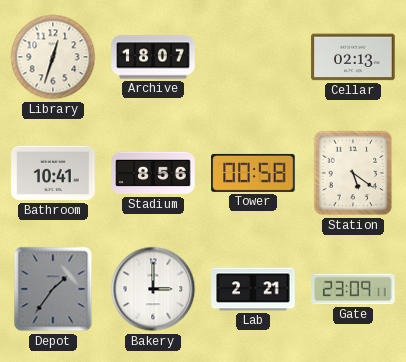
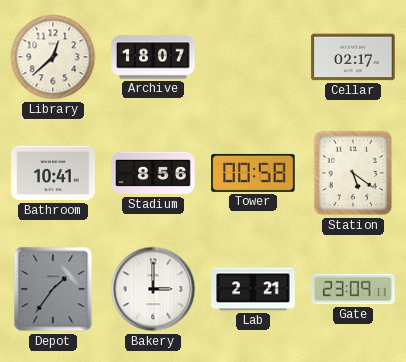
Library: 12:33 -> 12:38
Cellar: 02:13 -> 02:17
